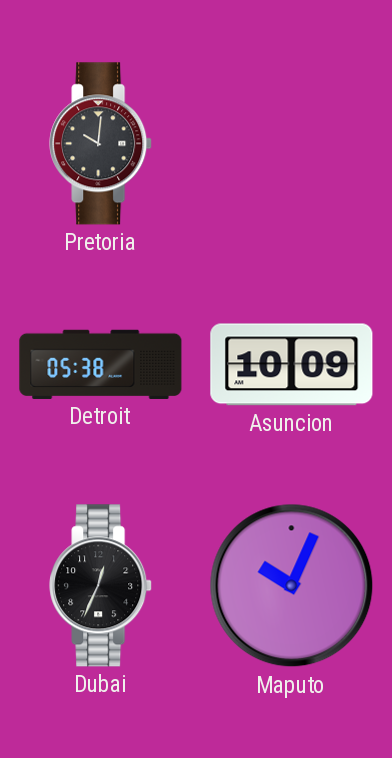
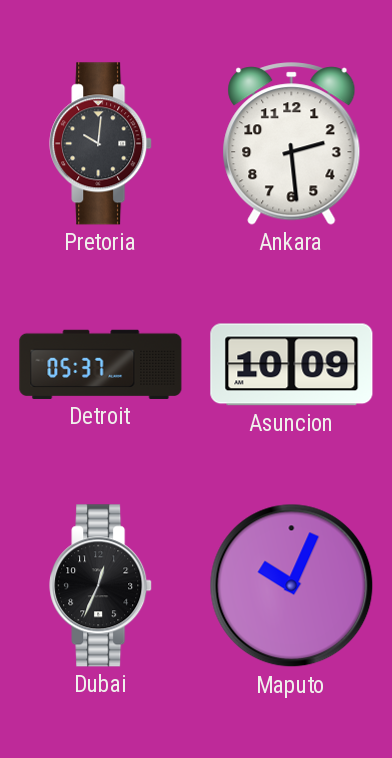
Ankara: none -> 2:29
Detroit: 05:38 -> 05:37
